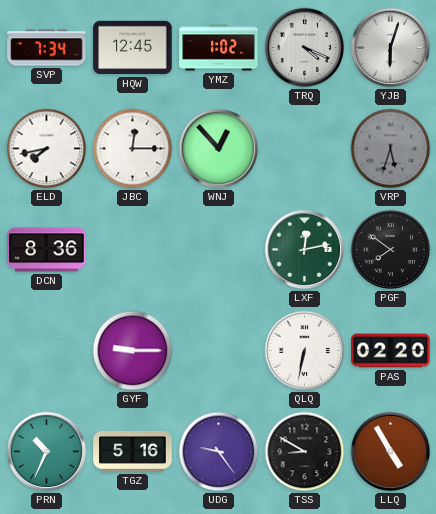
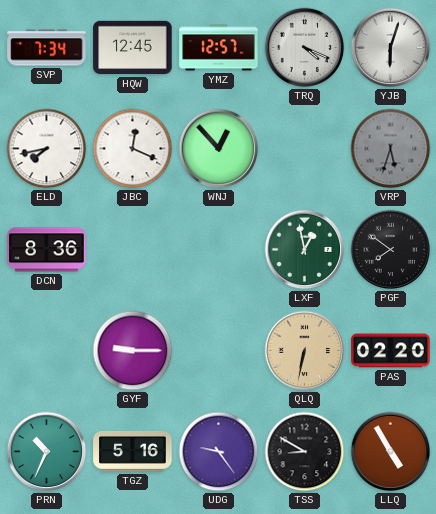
YMZ: 1:02 -> 12:57
JBC: 12:15 -> 12:19
LXF: 12:13 -> 12:58
QLQ dial: white -> champagne
